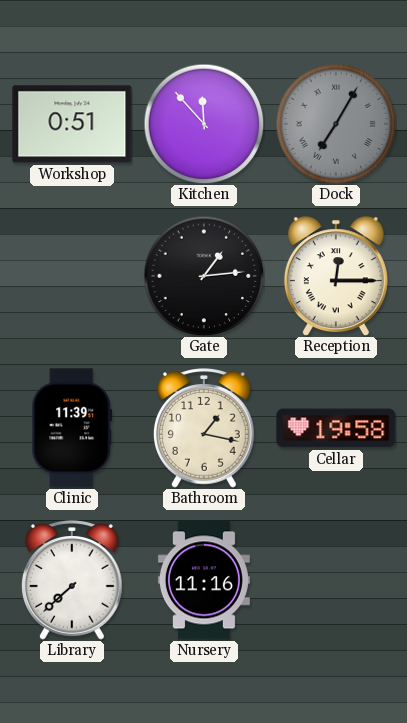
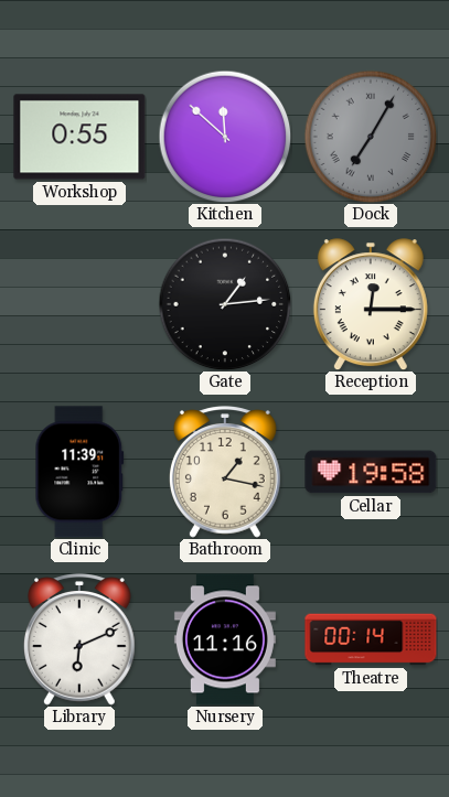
Workshop: 0:51 -> 0:55
Kitchen: 11:53 -> 11:52
Library: 7:38 -> 6:11
Theatre: none -> 00:14
